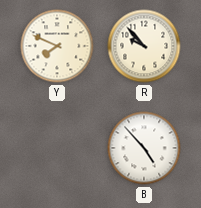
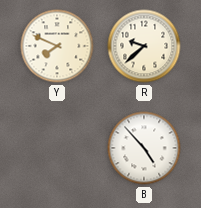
R: 9:53 -> 9:38
